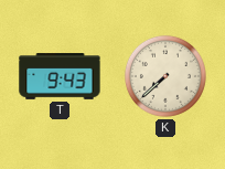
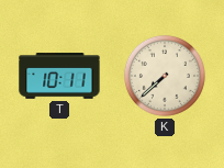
T: 9:43 -> 10:11
